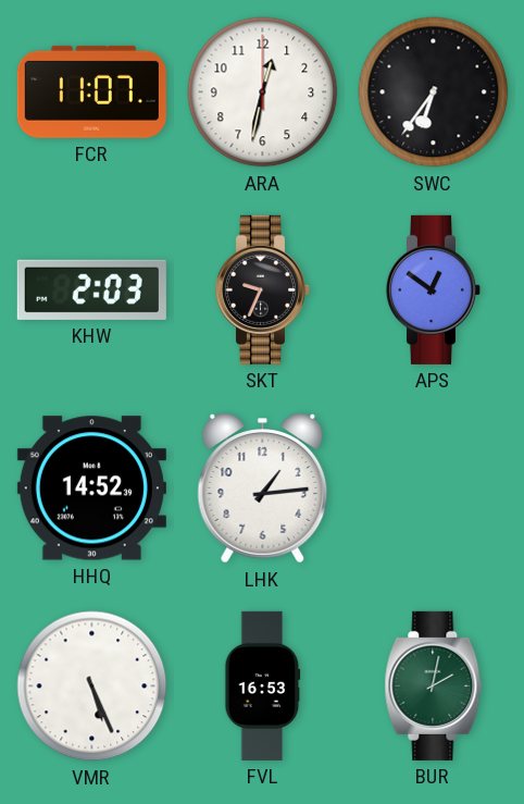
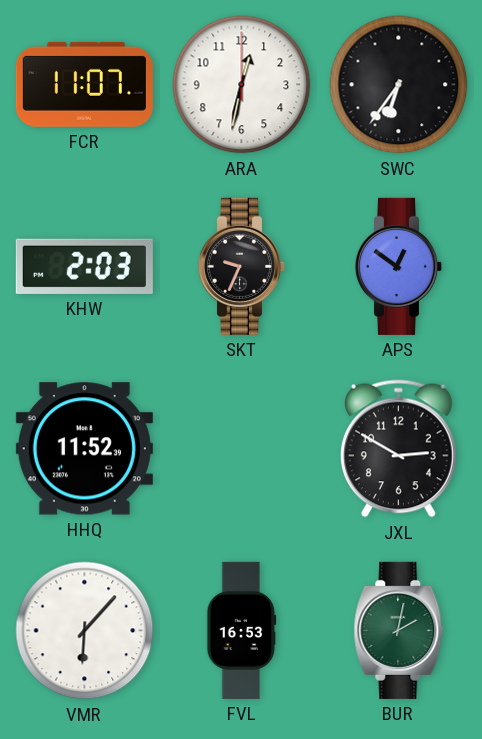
HHQ: 14:52 -> 11:52
LHK: 1:14 -> none
JXL: none -> 2:50
VMR: 5:26 -> 6:07
